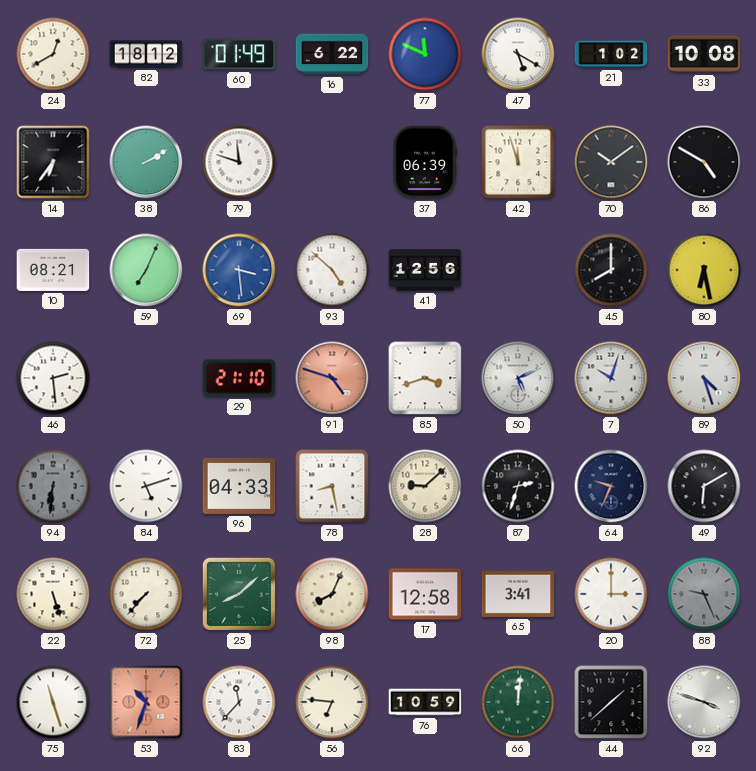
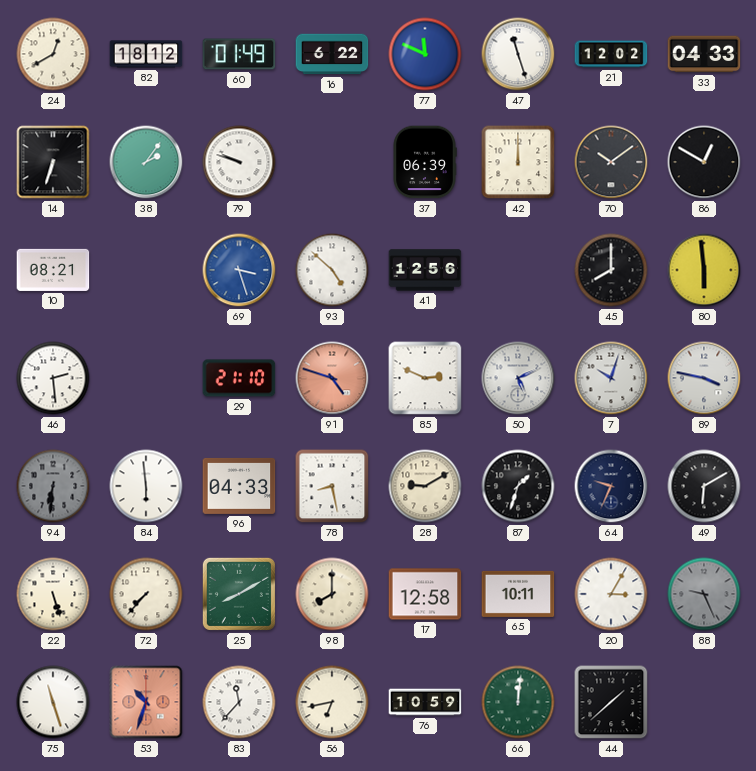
47: 5:20 -> 11:27
21: 1:02 -> 12:02
33: 10:08 -> 04:33
14: 6:36 -> 6:33
38: 2:10 -> 2:06
79: 11:48 -> 9:48
42: 11:57 -> 12:00
86: 4:50 -> 12:50
59: 7:04 -> none
69: 3:29 -> 3:27
80: 6:28 -> 5:59
85: 3:42 -> 2:49
89: 4:27 -> 3:47
84: 5:12 -> 5:59
28: 9:08 -> 9:10
87: 2:33 -> 1:33
25: 8:08 -> 8:10
98: 8:04 -> 8:00
65: 3:41 -> 10:11
20: 3:00 -> 3:05
56: 6:46 -> 6:43
92: 3:48 -> none
